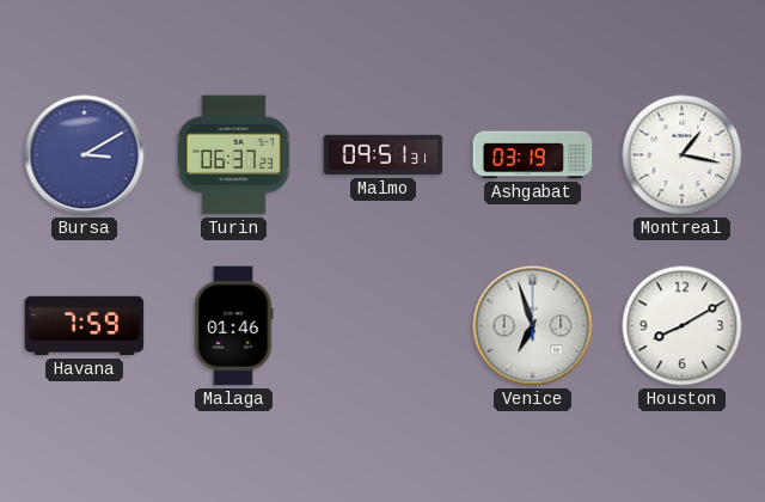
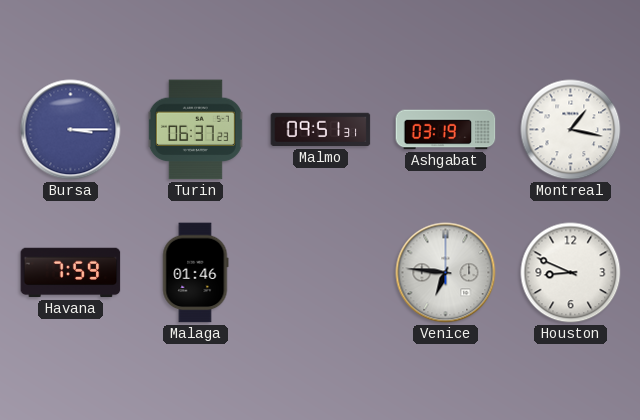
Bursa: 3:10 -> 3:15
Venice: 6:57 -> 6:46
Houston: 8:10 -> 8:49
